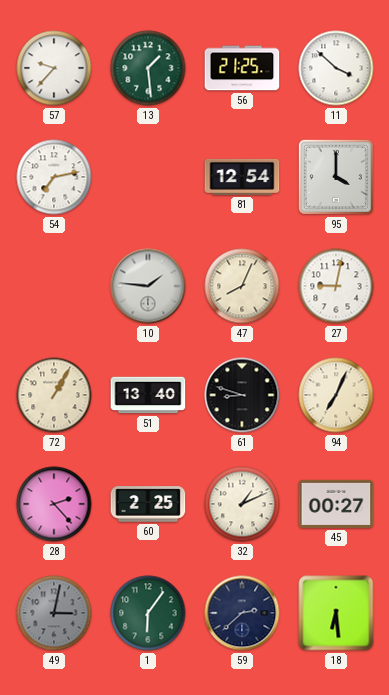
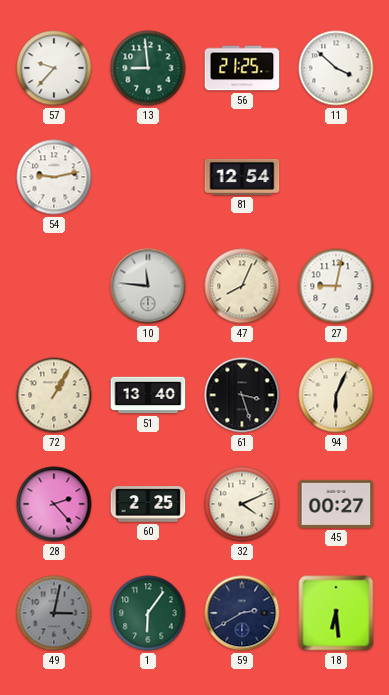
13: 1:29 -> 8:59
54: 7:13 -> 9:13
95: 4:00 -> none
10: 1:46 -> 11:46
61: 8:48 -> 3:27
94: 7:04 -> 6:04
32: 1:11 -> 4:11
59: 2:38 -> 2:40
